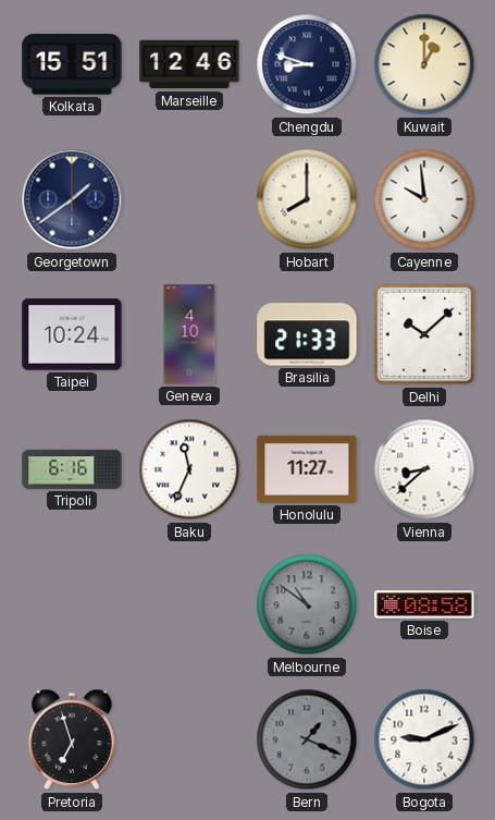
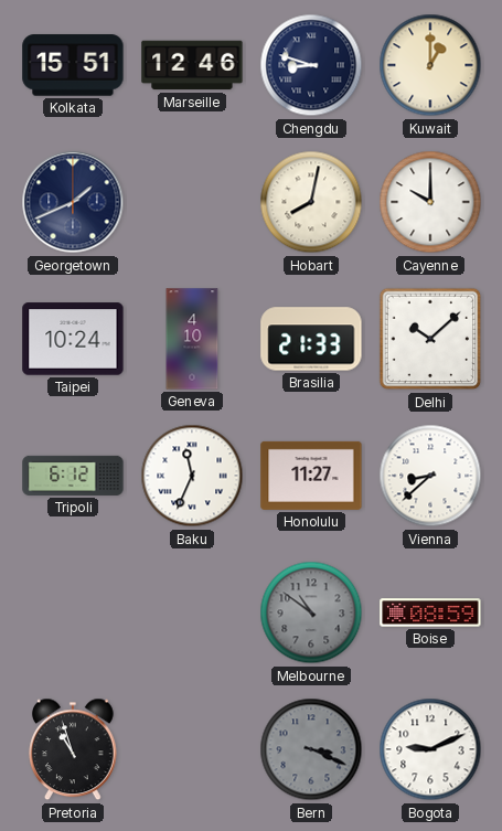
Georgetown: 1:39 -> 1:41
Hobart: 8:00 -> 8:02
Cayenne: 9:59 -> 10:00
Tripoli: 6:16 -> 6:12
Boise: 08:58 -> 08:59
Pretoria: 6:57 -> 10:57
Bern: 1:19 -> 3:19
